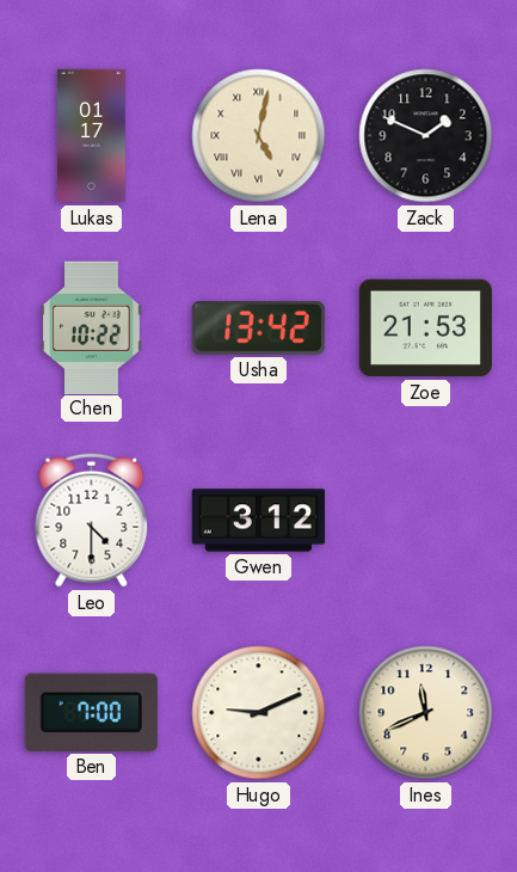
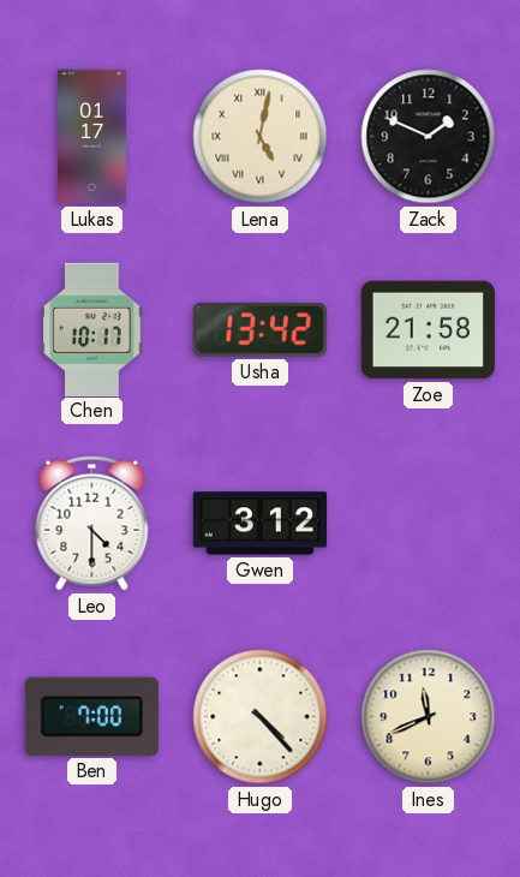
Chen: 10:22 -> 10:17
Zoe: 21:53 -> 21:58
Hugo: 9:11 -> 4:23
